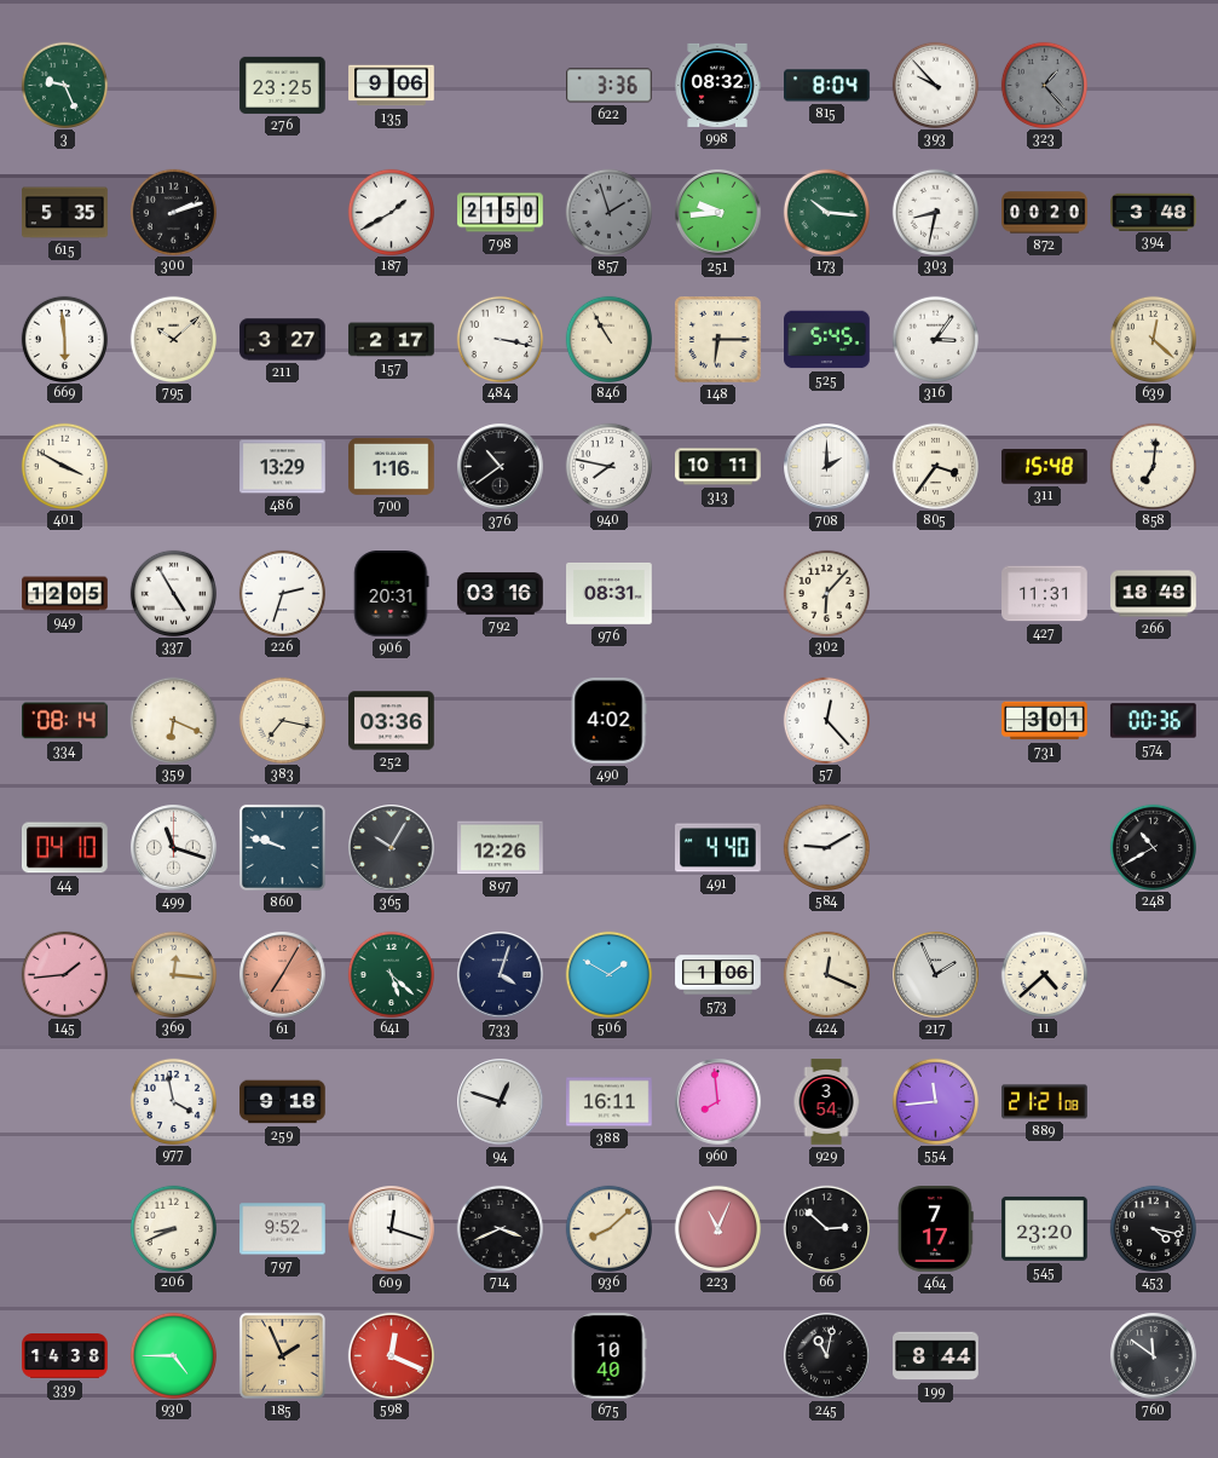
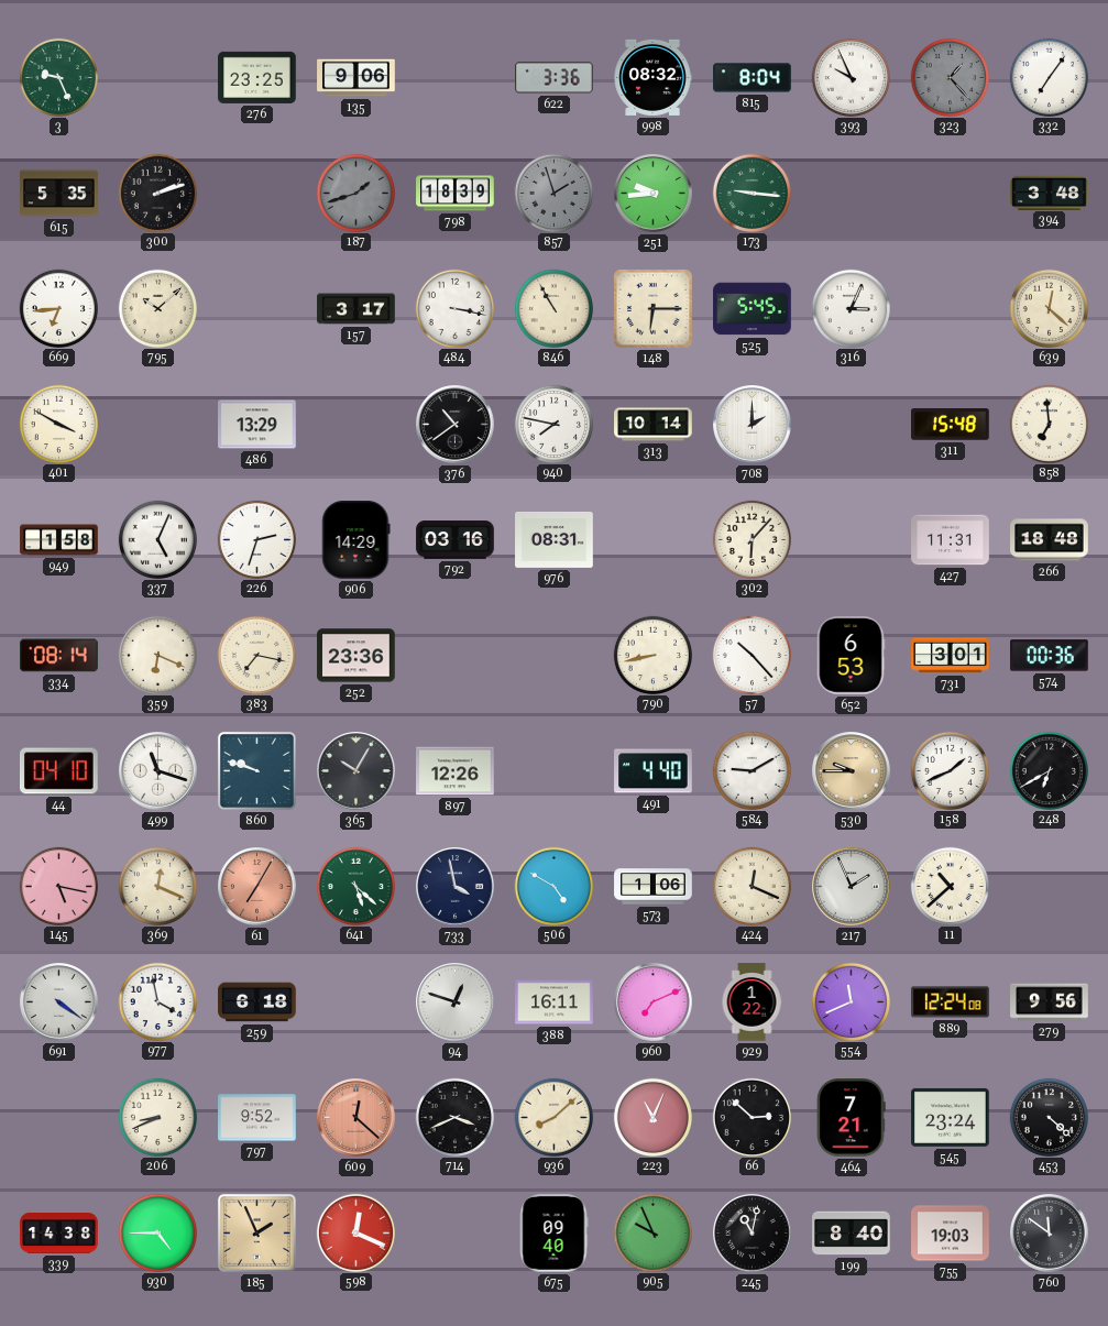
393: 9:53 -> 9:56
332: none -> 7:06
187: 1:40 -> 1:42
187 dial: white -> grey
798: 21:50 -> 18:39
173: 10:16 -> 9:16
303: 8:32 -> none
872: 00:20 -> none
669: 5:59 -> 6:44
211: 3:27 -> none
157: 2:17 -> 3:17
316: 3:06 -> 3:04
700: 1:16 -> none
313: 10:11 -> 10:14
805: 3:36 -> none
858: 7:01 -> 6:59
949: 12:05 -> 1:58
337: 4:55 -> 5:04
906: 20:31 -> 14:29
252: 03:36 -> 23:36
490: 4:02 -> none
790: none -> 8:43
57: 12:23 -> 10:23
652: none -> 6:53
530: none -> 9:45
158: none -> 1:41
248: 10:40 -> 6:40
145: 1:44 -> 5:17
369: 12:16 -> 12:19
733: 4:03 -> 3:58
506: 1:50 -> 4:50
11: 4:38 -> 10:38
691: none -> 4:21
259: 9:18 -> 6:18
960: 7:59 -> 7:11
929: 3:54 -> 1:22
554: 11:44 -> 11:41
889: 21:21 -> 12:24
279: none -> 9:56
609: 12:18 -> 12:22
609 dial: white -> salmon
464: 7:17 -> 7:21
545: 23:20 -> 23:24
453: 4:17 -> 4:22
675: 10:40 -> 09:40
905: none -> 9:56
199: 8:44 -> 8:40
755: none -> 19:03
